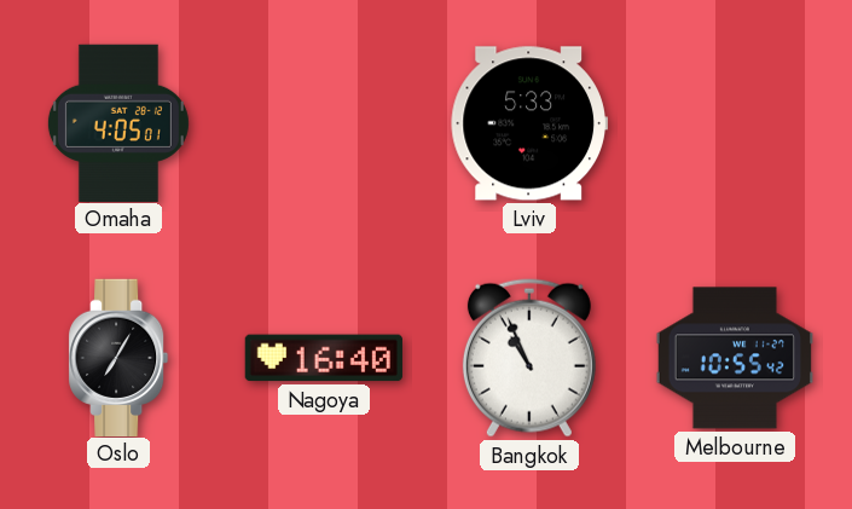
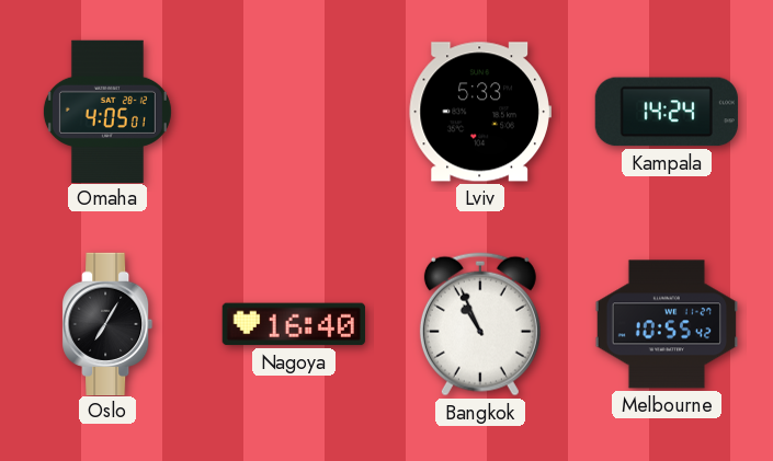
Kampala: none -> 14:24
